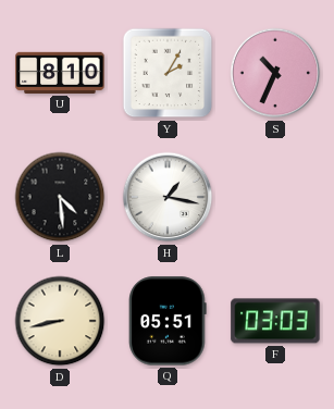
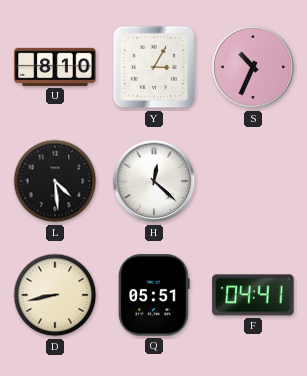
Y: 2:05 -> 3:05
H: 1:17 -> 12:22
F: 03:03 -> 04:41
